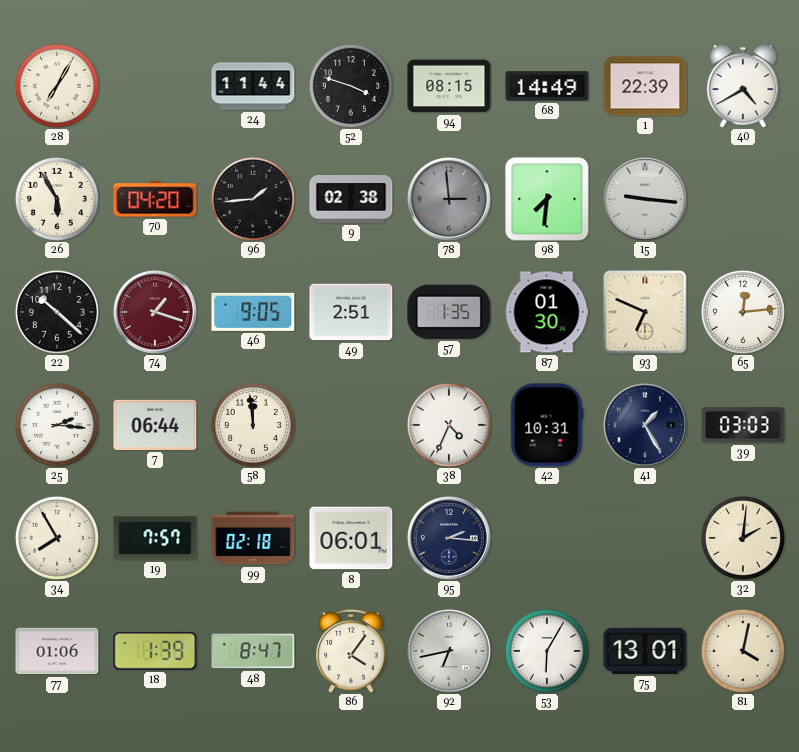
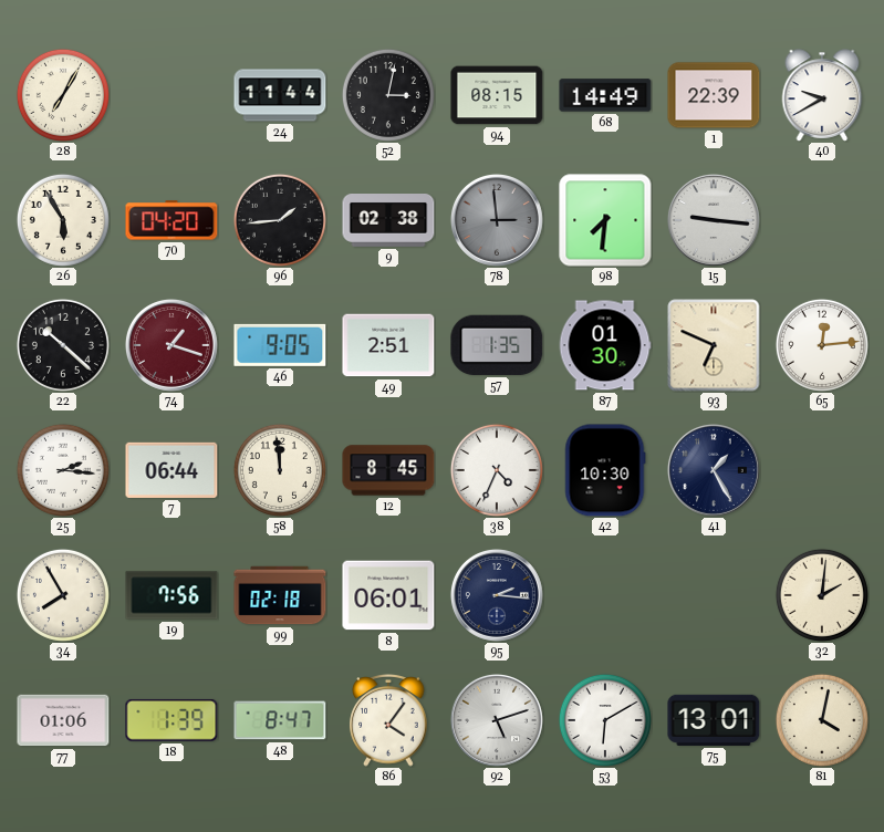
52: 3:48 -> 3:02
40: 4:40 -> 9:40
12: none -> 8:45
42: 10:31 -> 10:30
39: 03:03 -> none
19: 7:57 -> 7:56
92: 6:43 -> 5:12
53: 6:05 -> 6:10
